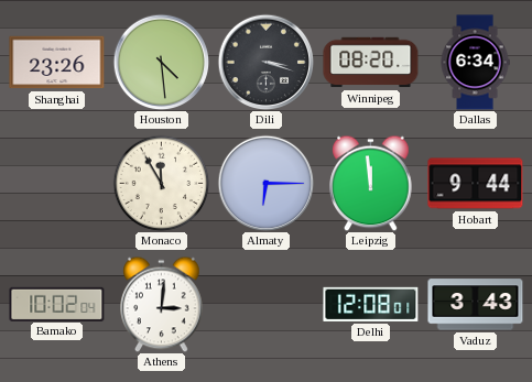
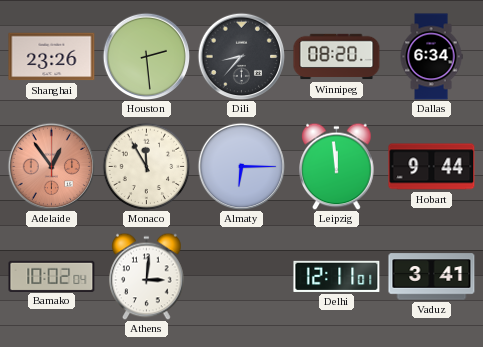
Houston: 4:29 -> 2:29
Dili: 3:18 -> 8:37
Adelaide: none -> 12:54
Delhi: 12:08 -> 12:11
Vaduz: 3:43 -> 3:41
